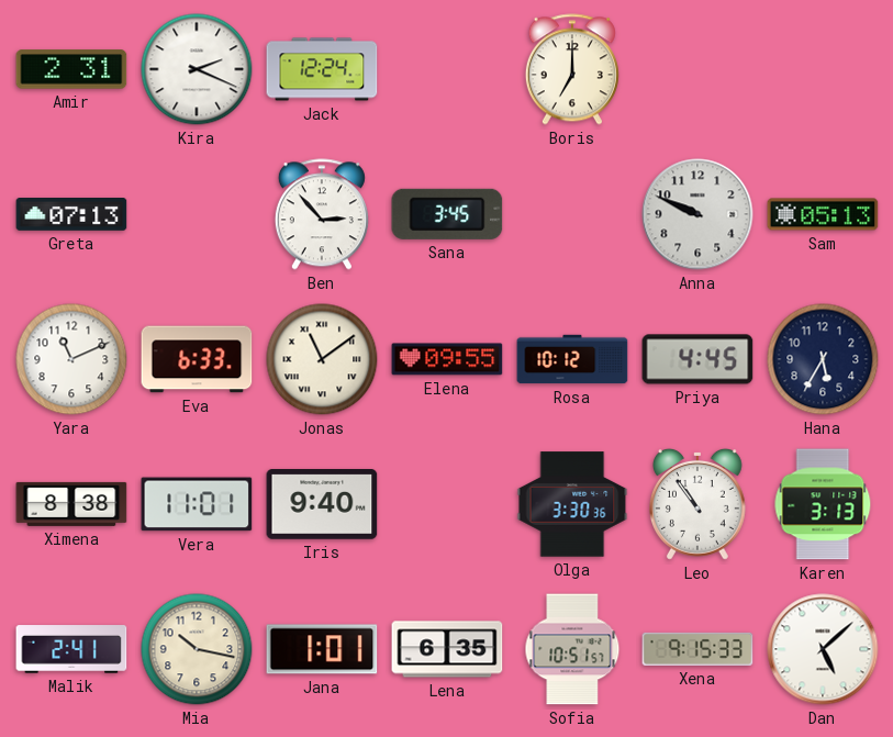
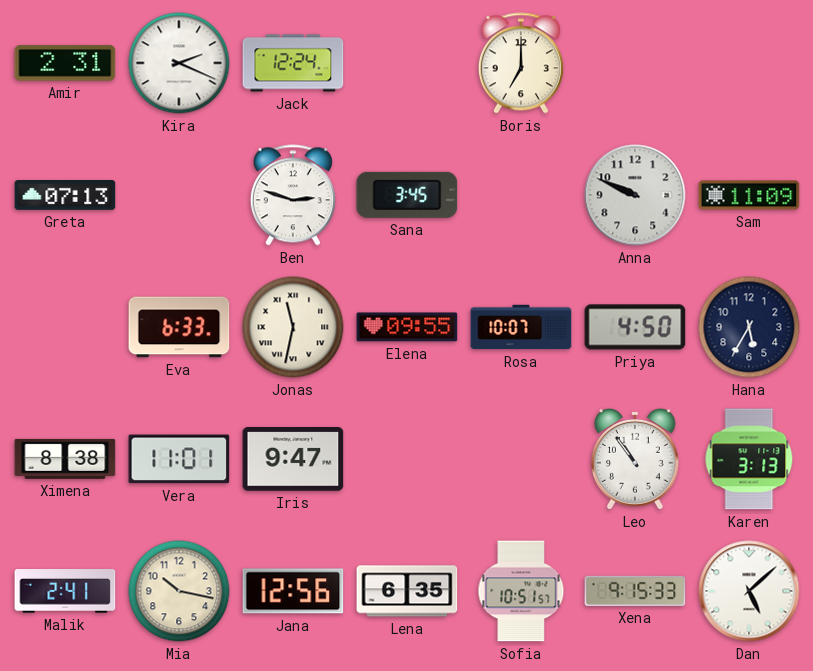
Ben: 2:53 -> 2:48
Sam: 05:13 -> 11:09
Yara: 11:11 -> none
Jonas: 11:09 -> 11:32
Rosa: 10:12 -> 10:07
Priya: 4:45 -> 4:50
Iris: 9:40 -> 9:47
Olga: 3:30 -> none
Jana: 1:01 -> 12:56
